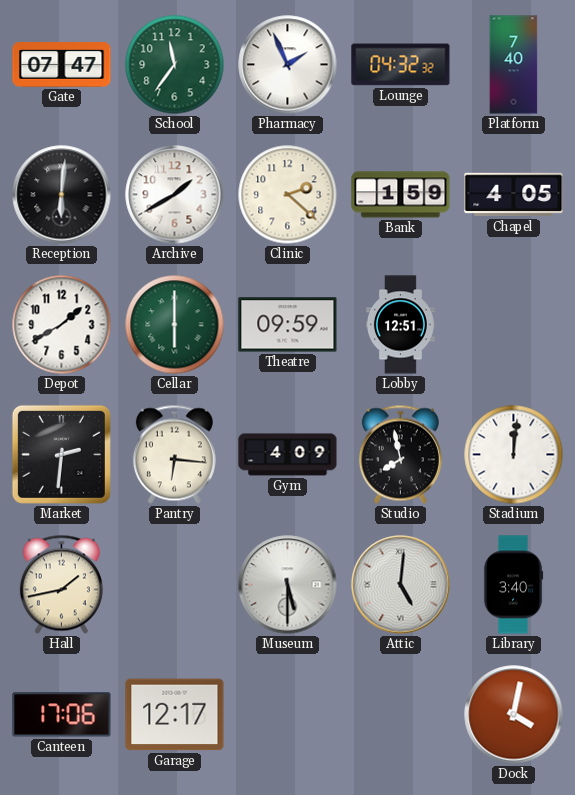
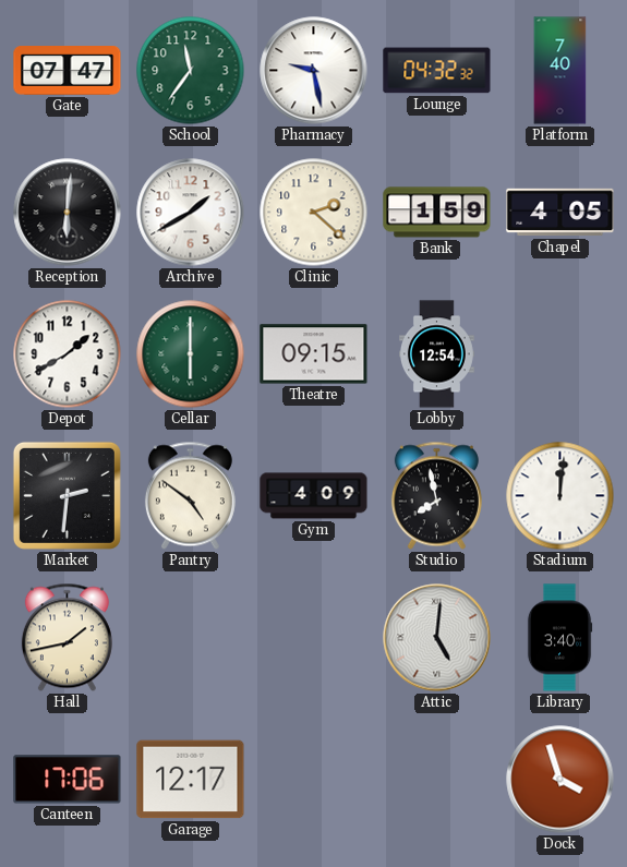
Pharmacy: 1:56 -> 9:28
Theatre: 09:59 -> 09:15
Lobby: 12:51 -> 12:54
Pantry: 6:16 -> 4:51
Museum: 5:30 -> none
Dock: 4:02 -> 3:57
